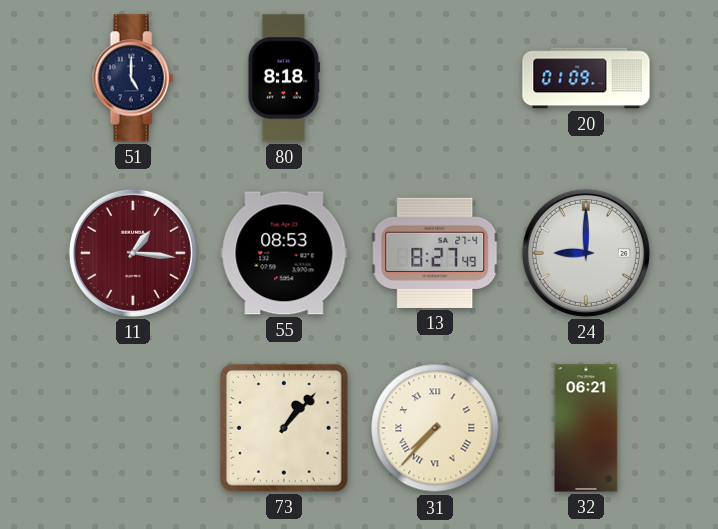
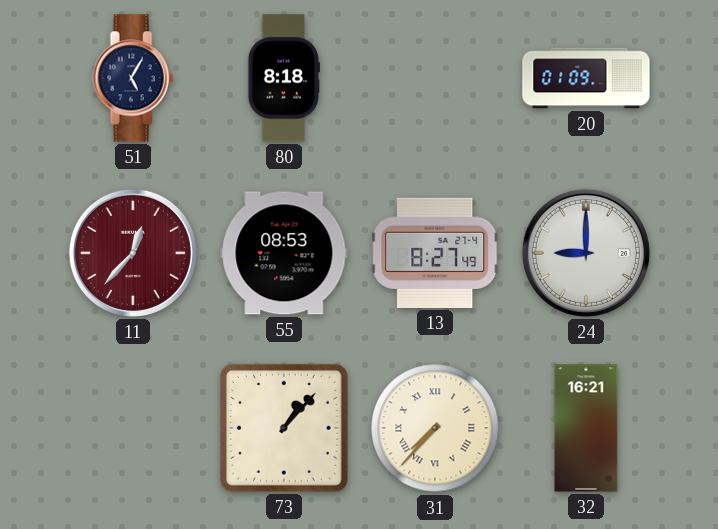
51: 5:00 -> 5:05
11: 1:16 -> 12:37
32: 06:21 -> 16:21
